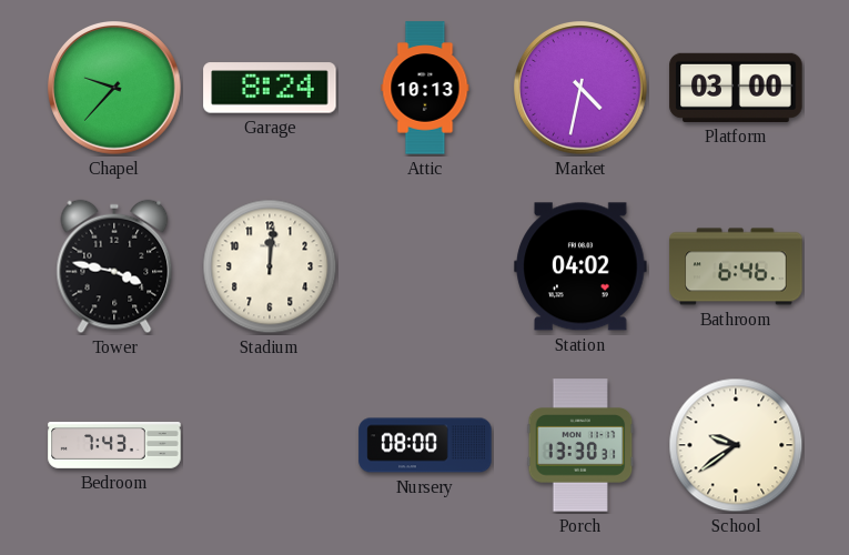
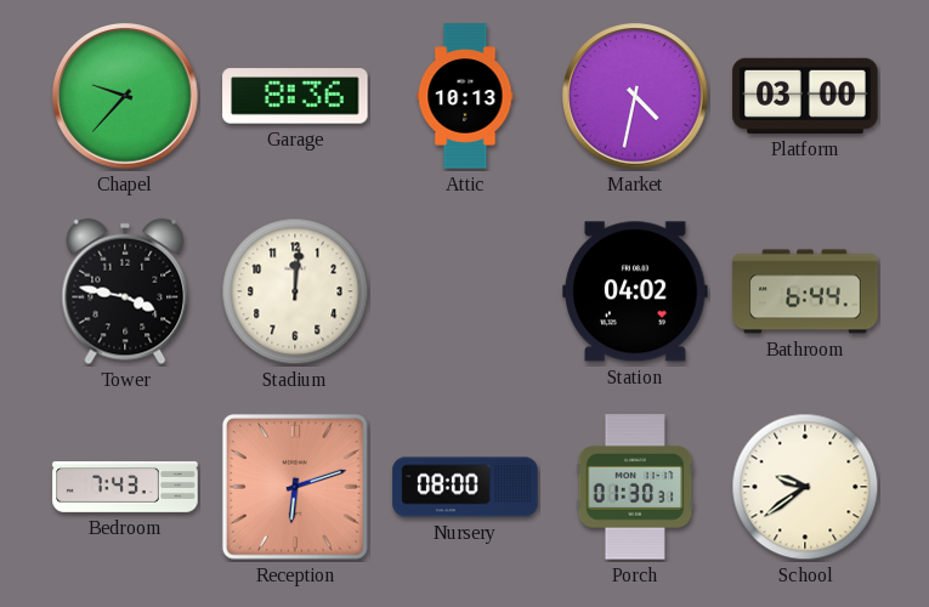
Garage: 8:24 -> 8:36
Bathroom: 6:46 -> 6:44
Reception: none -> 6:12
Porch: 13:30 -> 01:30
